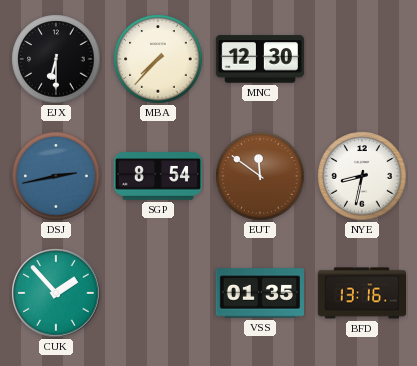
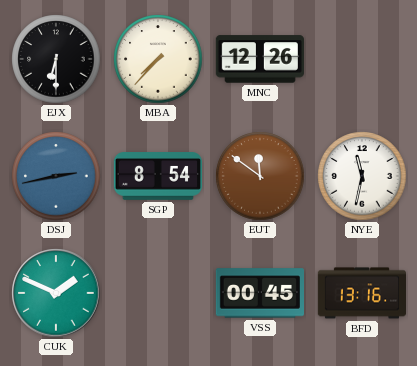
MNC: 12:30 -> 12:26
NYE: 8:32 -> 11:32
CUK: 1:53 -> 1:49
VSS: 01:35 -> 00:45
